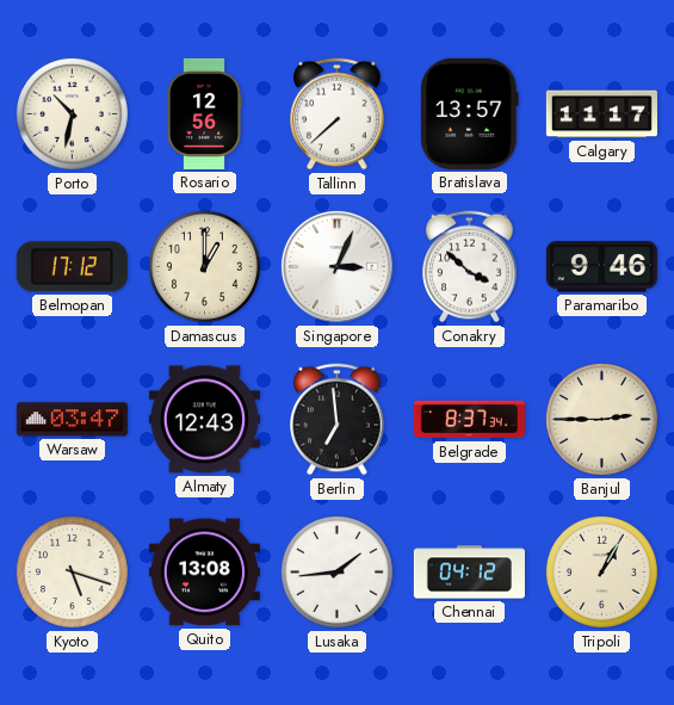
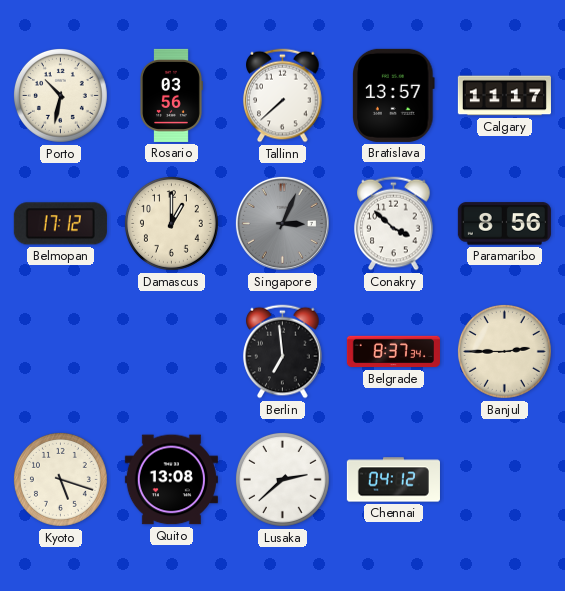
Rosario: 12:56 -> 03:56
Singapore dial: white -> grey
Paramaribo: 9:46 -> 8:56
Warsaw: 03:47 -> none
Almaty: 12:43 -> none
Lusaka: 1:44 -> 2:38
Tripoli: 1:05 -> none
